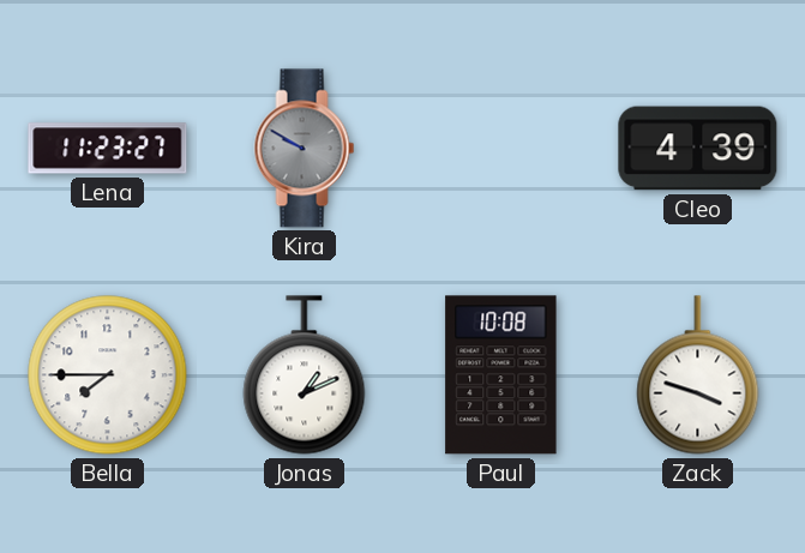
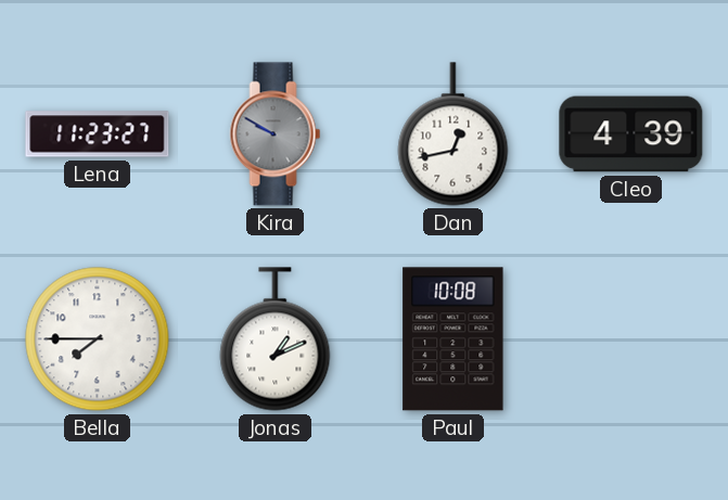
Dan: none -> 12:43
Zack: 3:48 -> none
